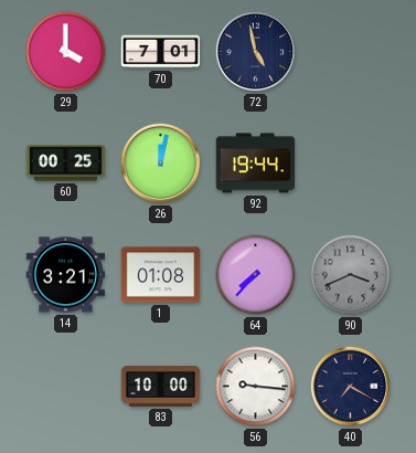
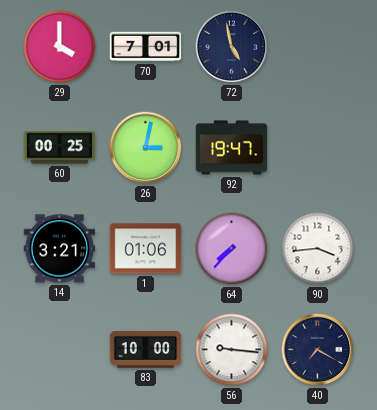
26: 12:02 -> 3:02
92: 19:44 -> 19:47
1: 01:08 -> 01:06
90: 3:41 -> 3:44
90 dial: grey -> white
